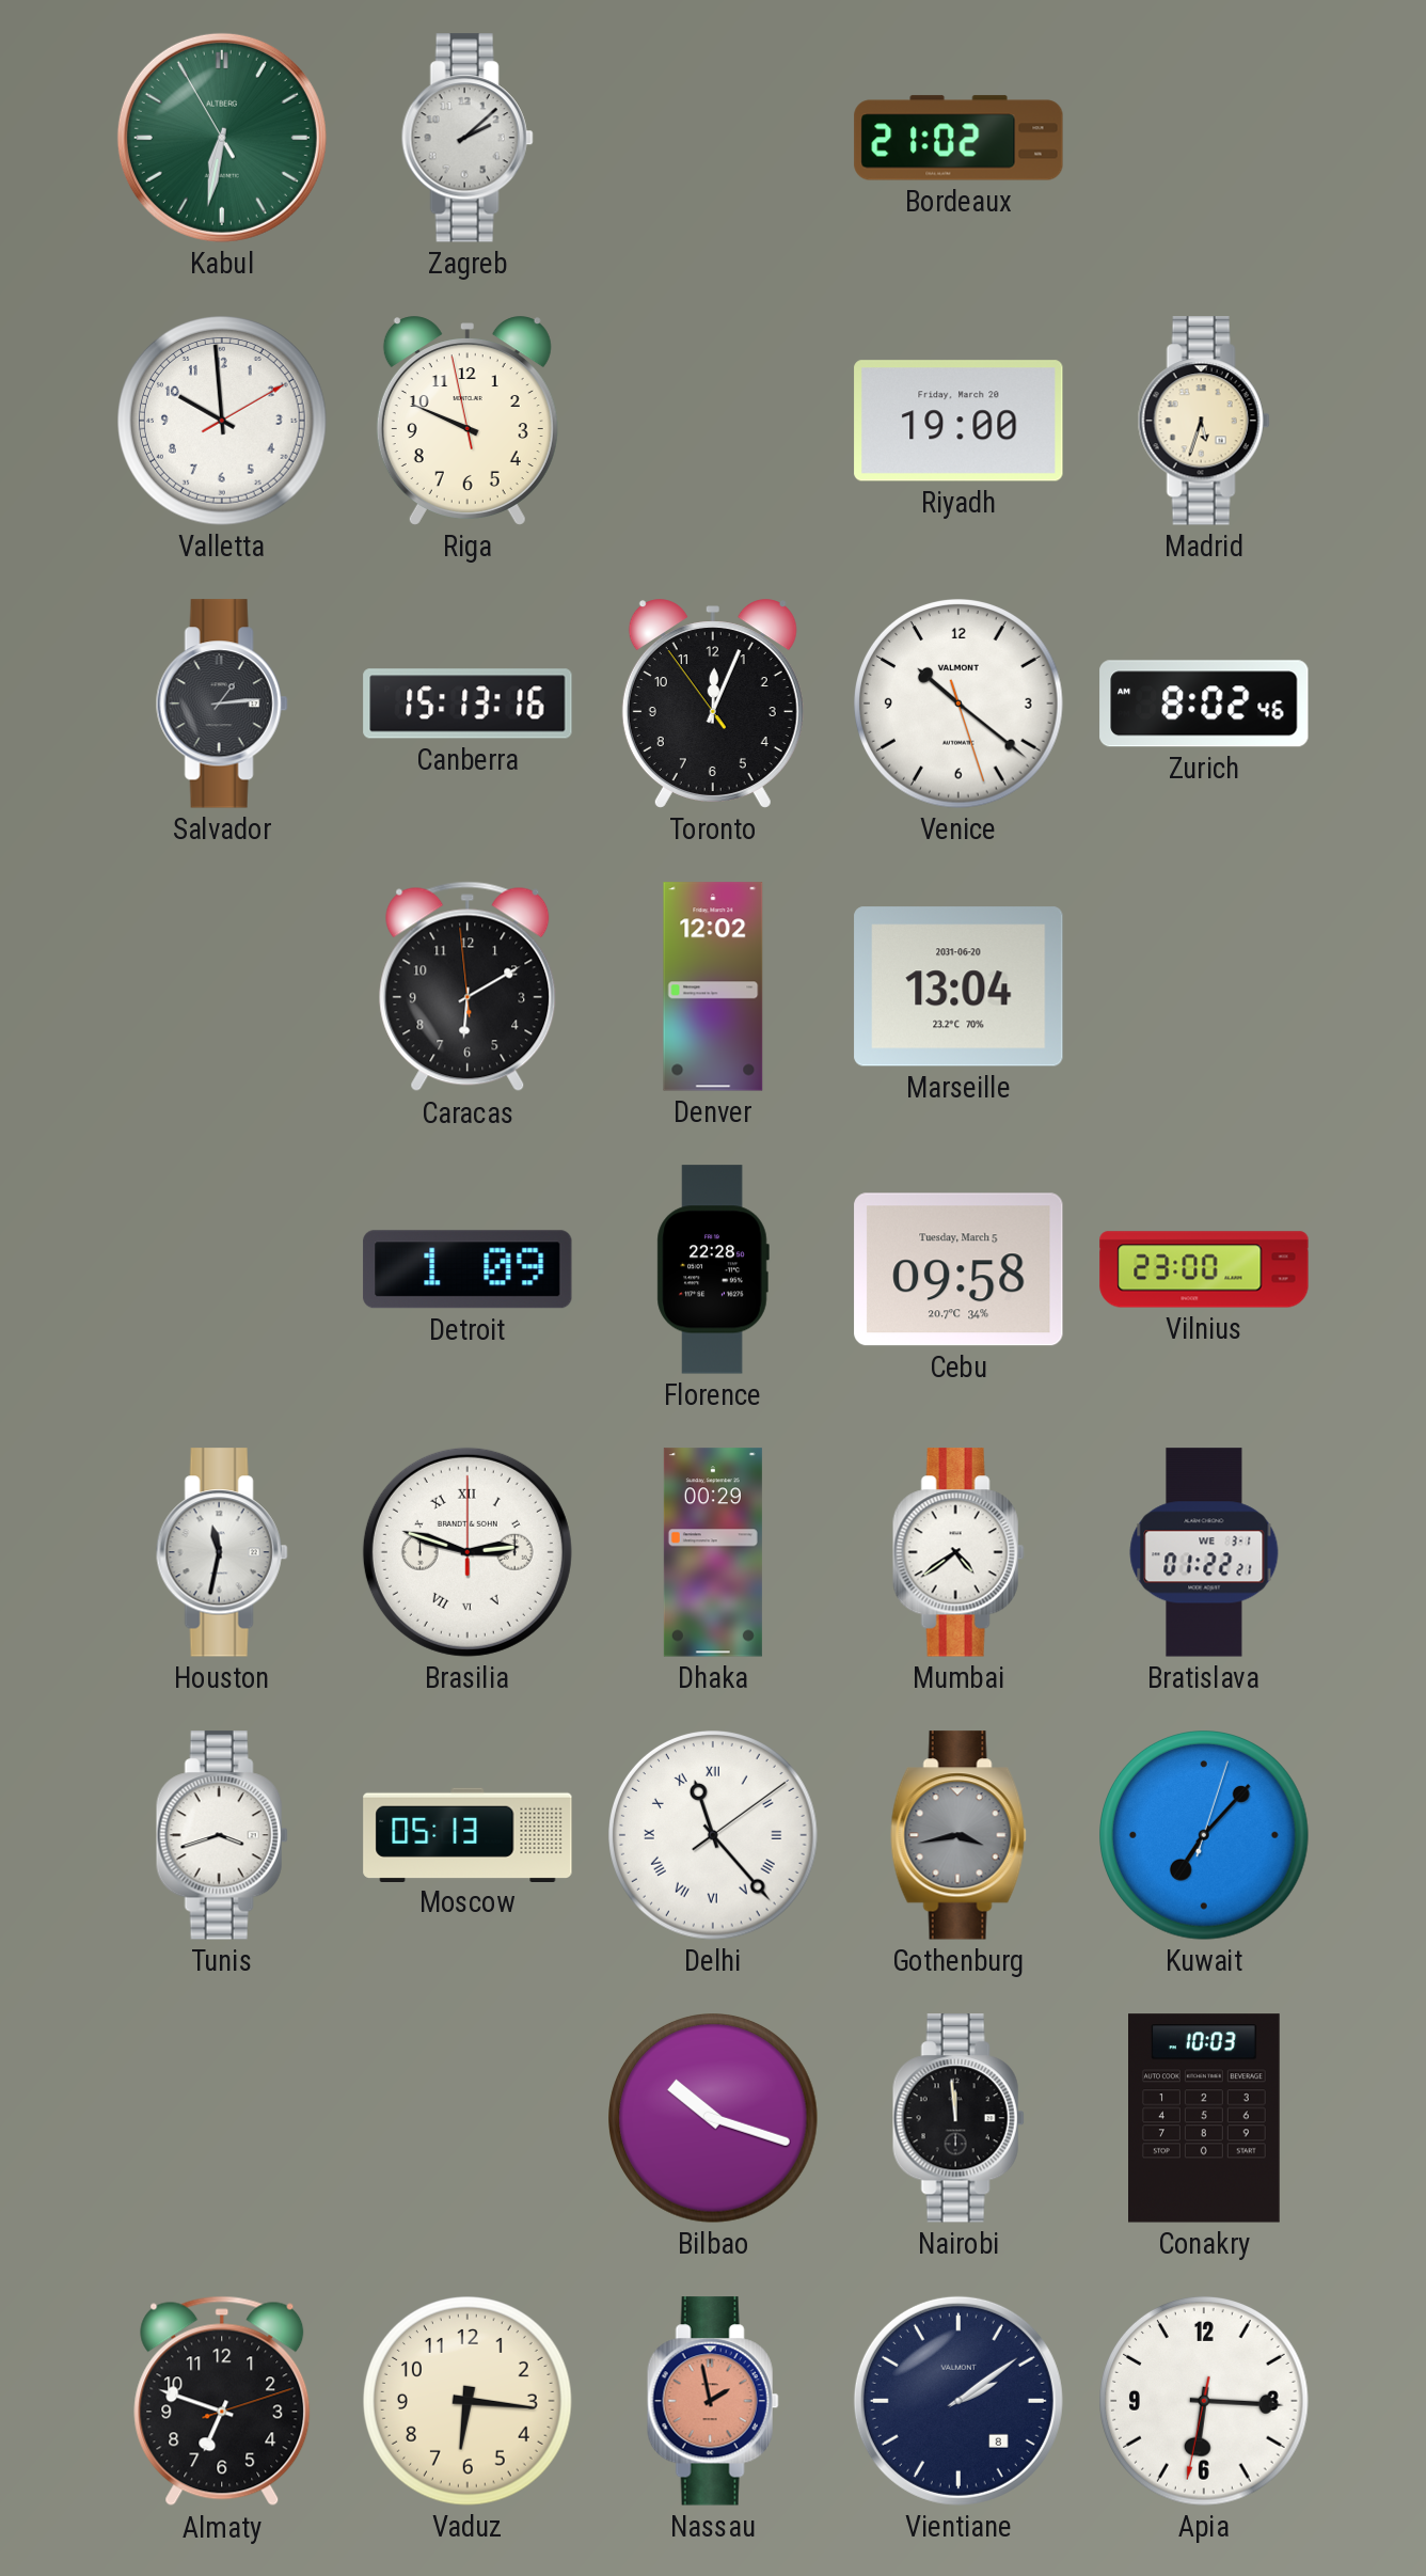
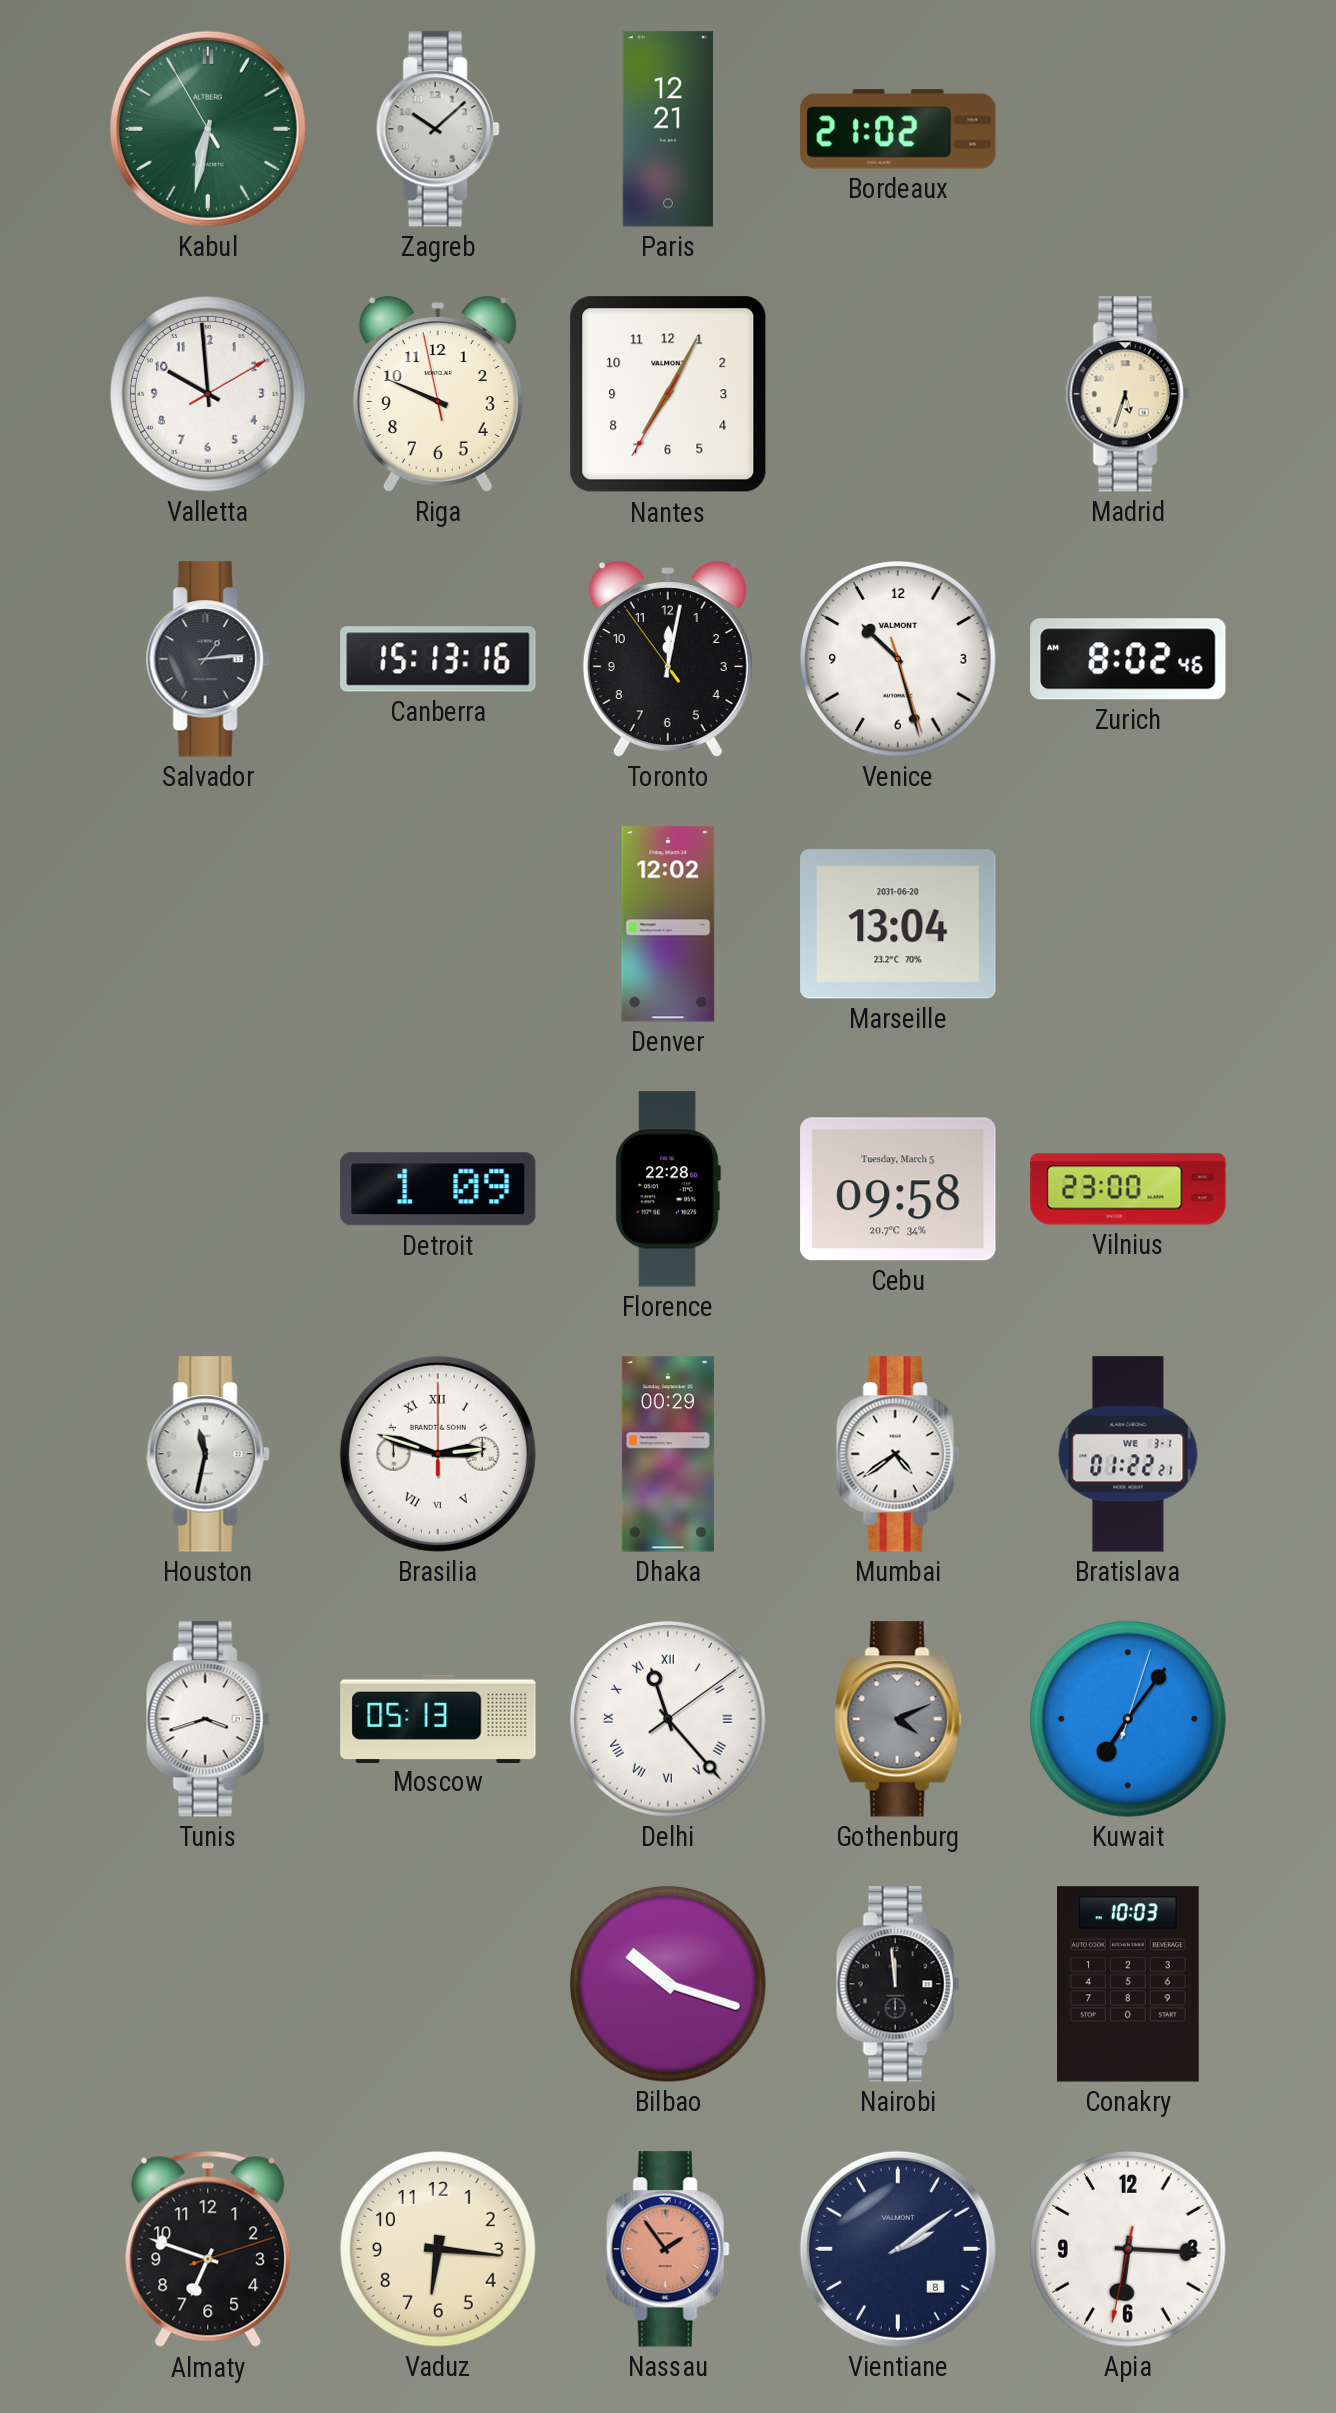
Zagreb: 2:08 -> 10:08
Paris: none -> 12:21
Nantes: none -> 7:04
Riyadh: 19:00 -> none
Toronto: 12:03 -> 12:01
Venice: 10:21 -> 10:27
Caracas: 6:09 -> none
Gothenburg: 3:43 -> 4:11
Kuwait: 7:07 -> 7:06
Nassau: 1:58 -> 1:54
